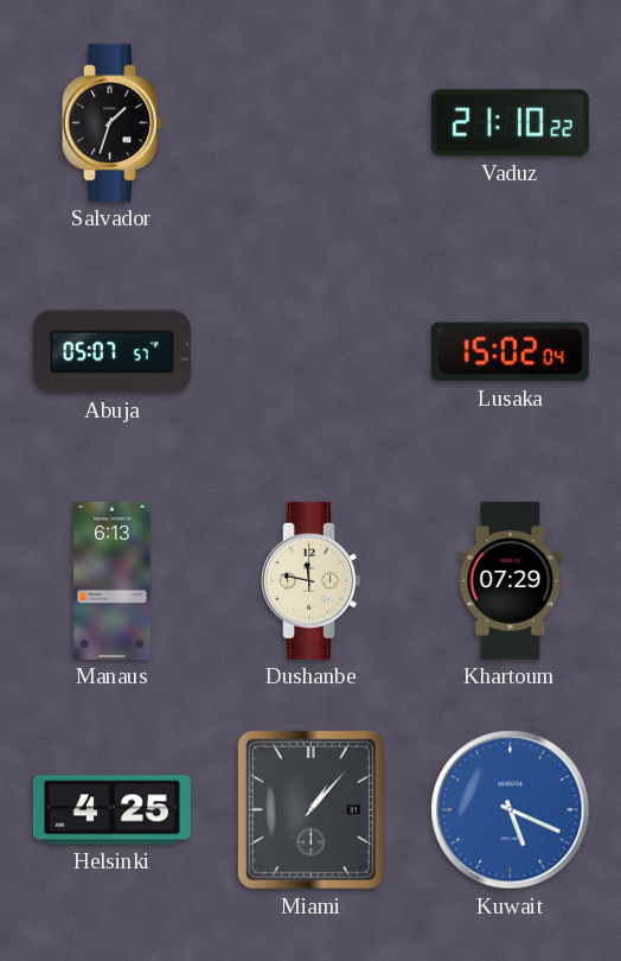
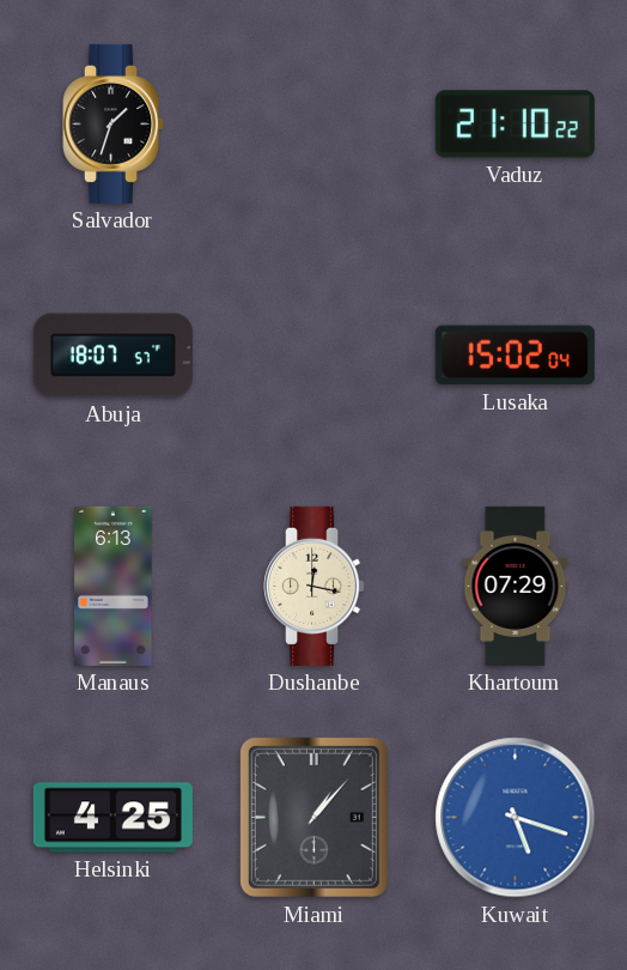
Abuja: 05:07 -> 18:07
Dushanbe: 11:47 -> 12:17
Kuwait: 5:19 -> 5:18
